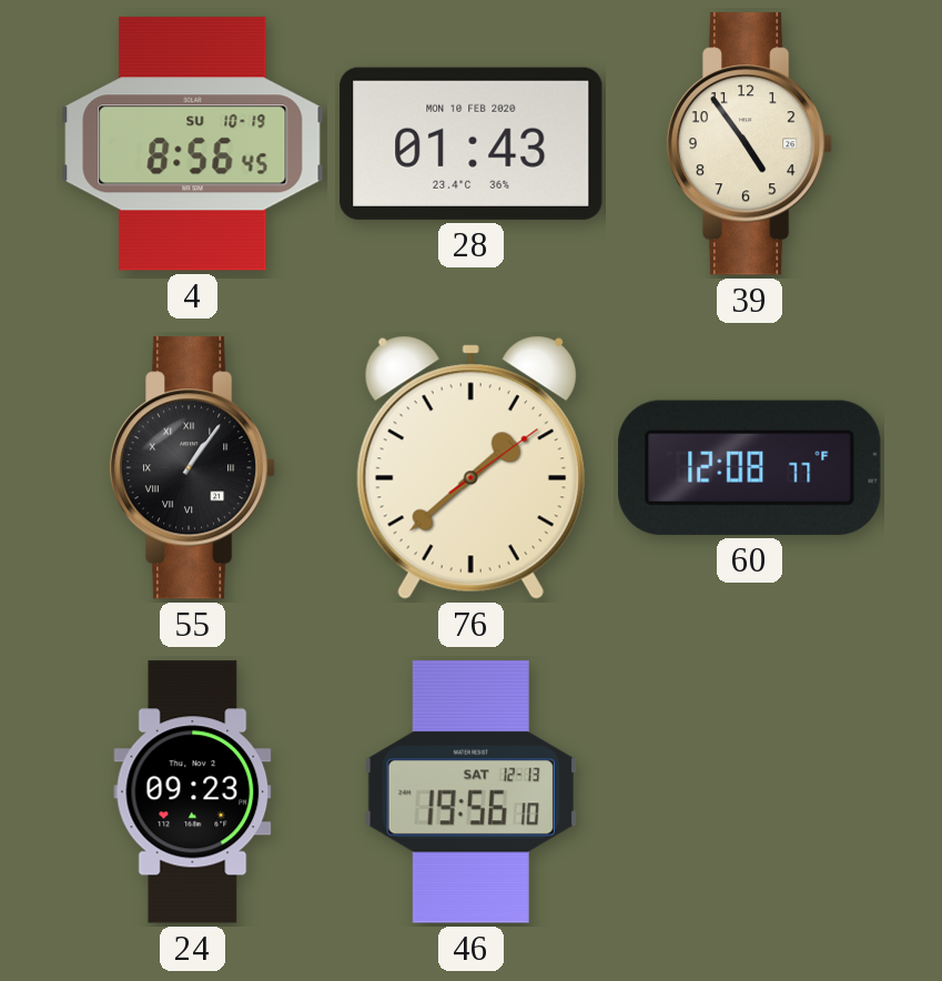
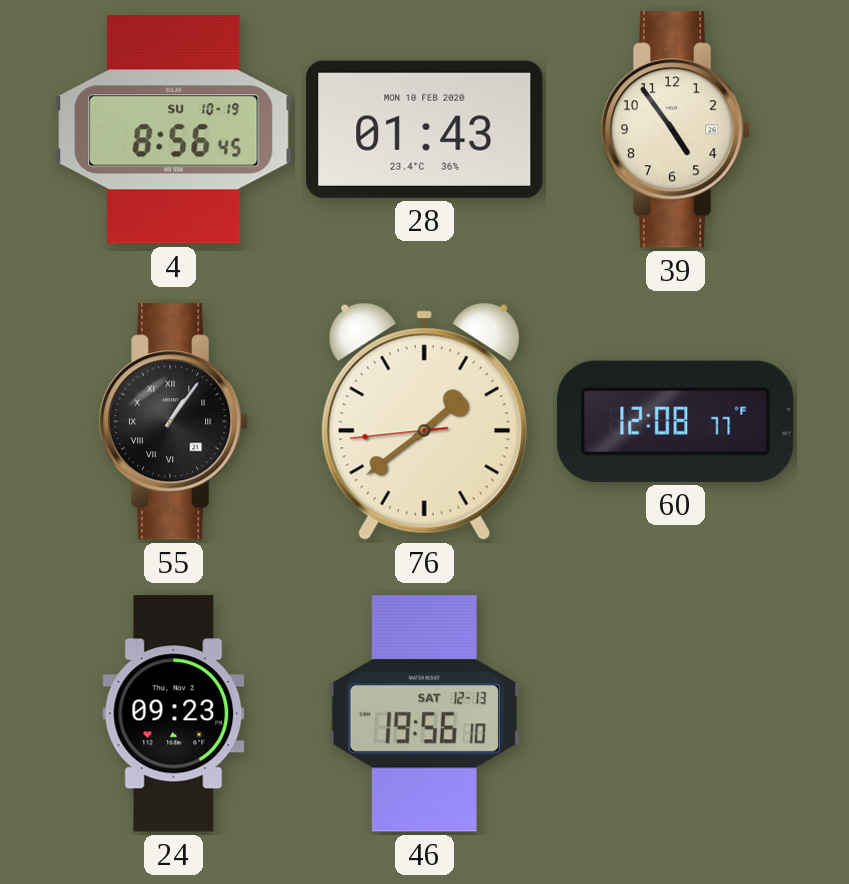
76: 1:38:09 -> 1:38:44
